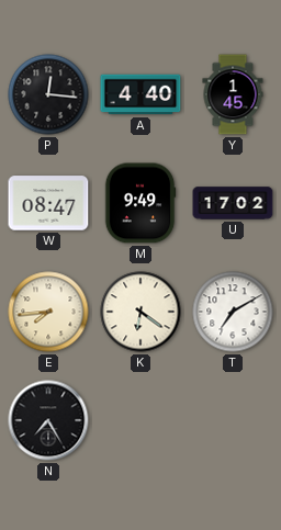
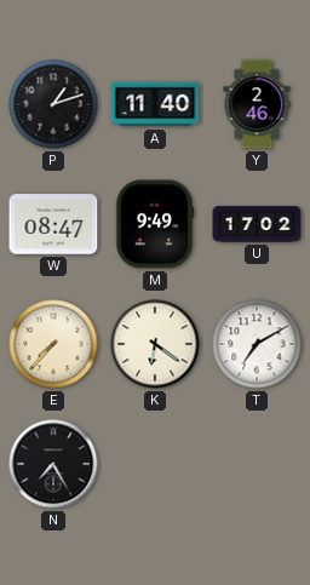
P: 12:16 -> 1:12
A: 4:40 -> 11:40
Y: 1:45 -> 2:46
E: 7:44 -> 7:37
